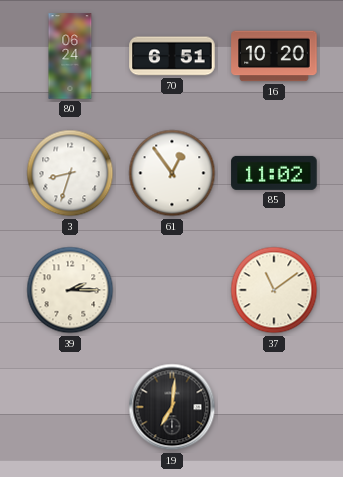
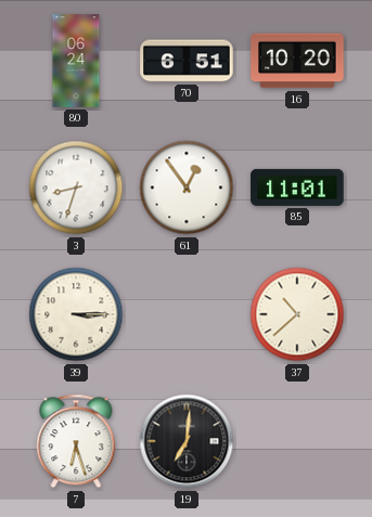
85: 11:02 -> 11:01
39: 2:15 -> 3:15
37: 11:09 -> 10:38
7: none -> 6:27
